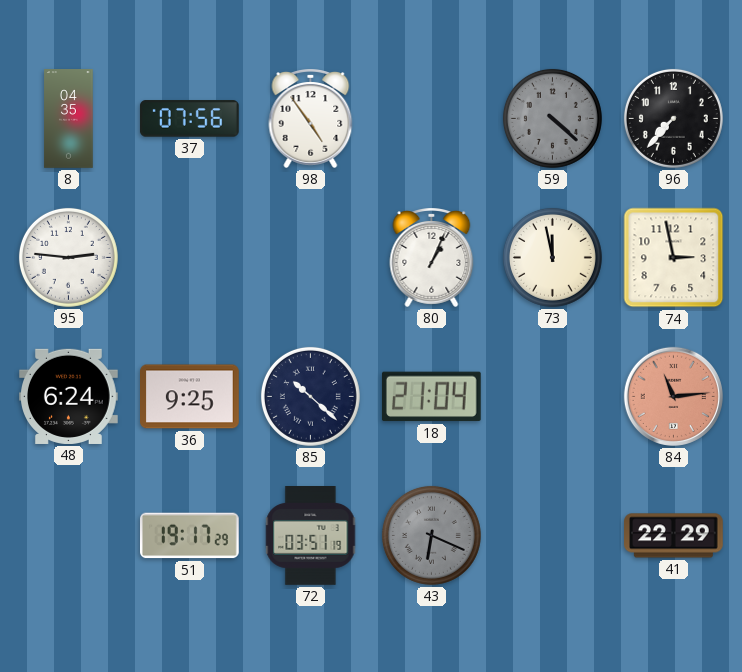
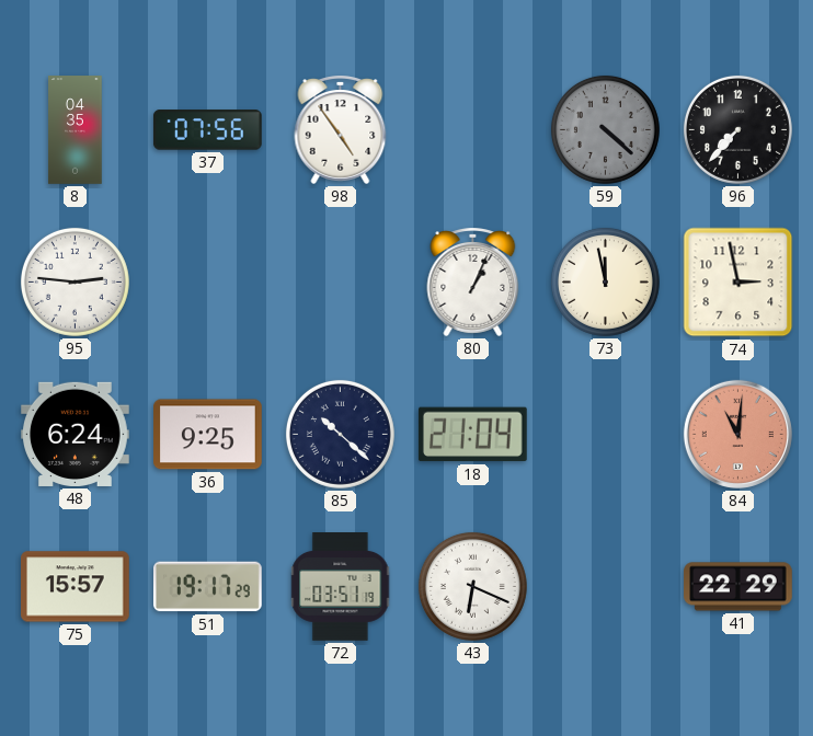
84: 11:14 -> 11:01
75: none -> 15:57
43 dial: grey -> white
